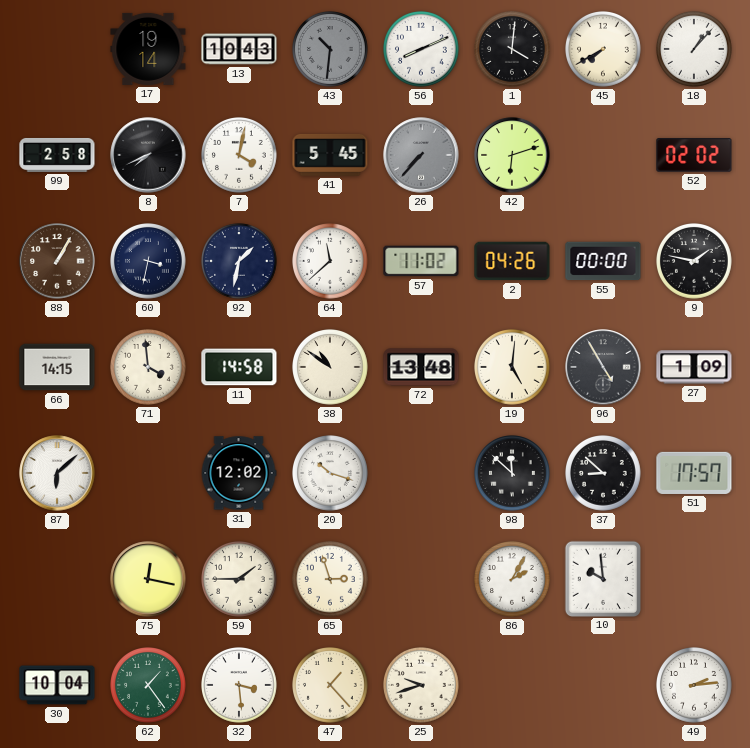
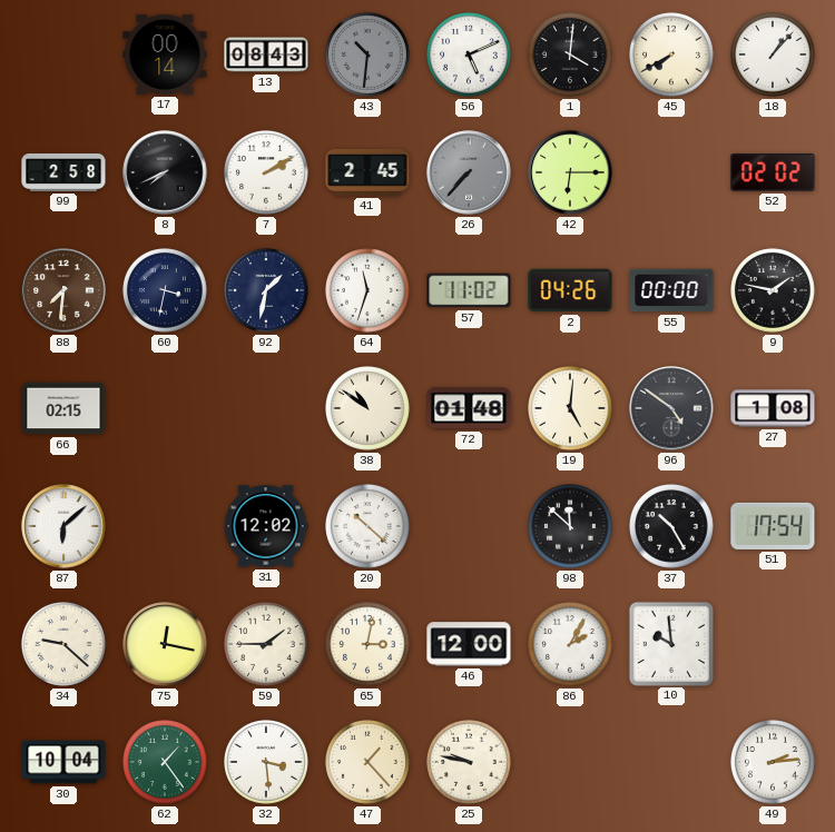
17: 19:14 -> 00:14
13: 10:43 -> 08:43
56: 8:11 -> 5:11
7: 4:02 -> 2:10
41: 5:45 -> 2:45
42: 6:12 -> 6:15
88: 1:05 -> 7:31
64: 11:38 -> 11:33
66: 14:15 -> 02:15
71: 3:59 -> none
11: 14:58 -> none
72: 13:48 -> 01:48
96: 4:55 -> 4:51
27: 1:09 -> 1:08
20: 10:18 -> 10:22
37: 8:52 -> 10:25
51: 17:57 -> 17:54
34: none -> 9:22
65: 2:57 -> 3:02
46: none -> 12:00
25: 9:42 -> 9:47
